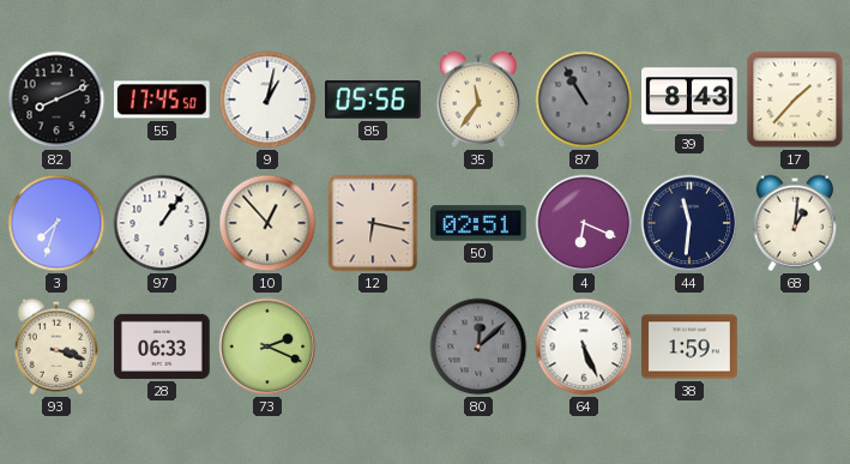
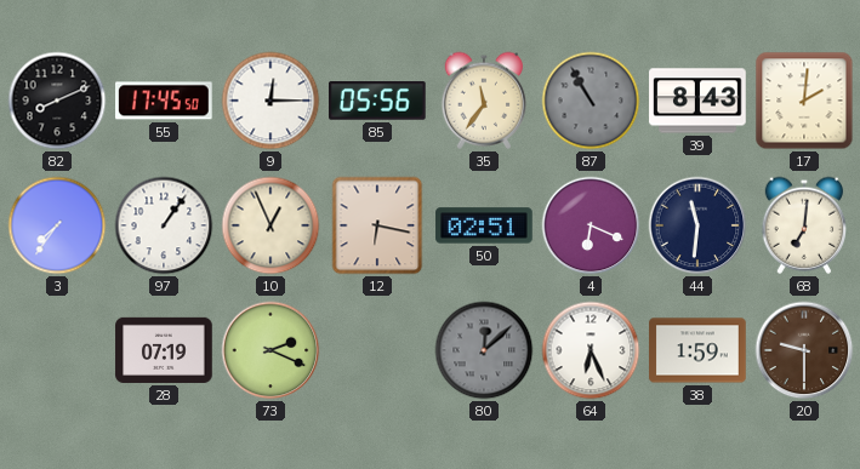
9: 1:02 -> 12:15
17: 1:37 -> 2:01
3: 7:33 -> 7:36
10: 12:53 -> 12:56
68: 1:01 -> 7:01
93: 3:18 -> none
28: 06:33 -> 07:19
64: 5:26 -> 6:26
20: none -> 9:30
